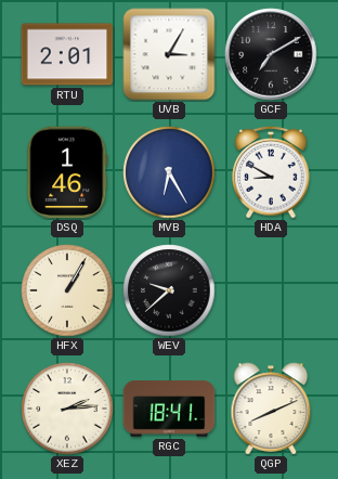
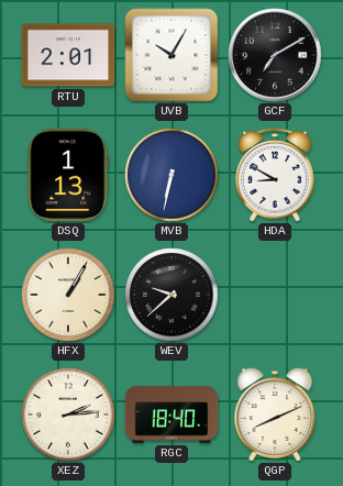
UVB: 3:05 -> 10:05
DSQ: 1:46 -> 1:13
MVB: 6:25 -> 6:32
RGC: 18:41 -> 18:40
